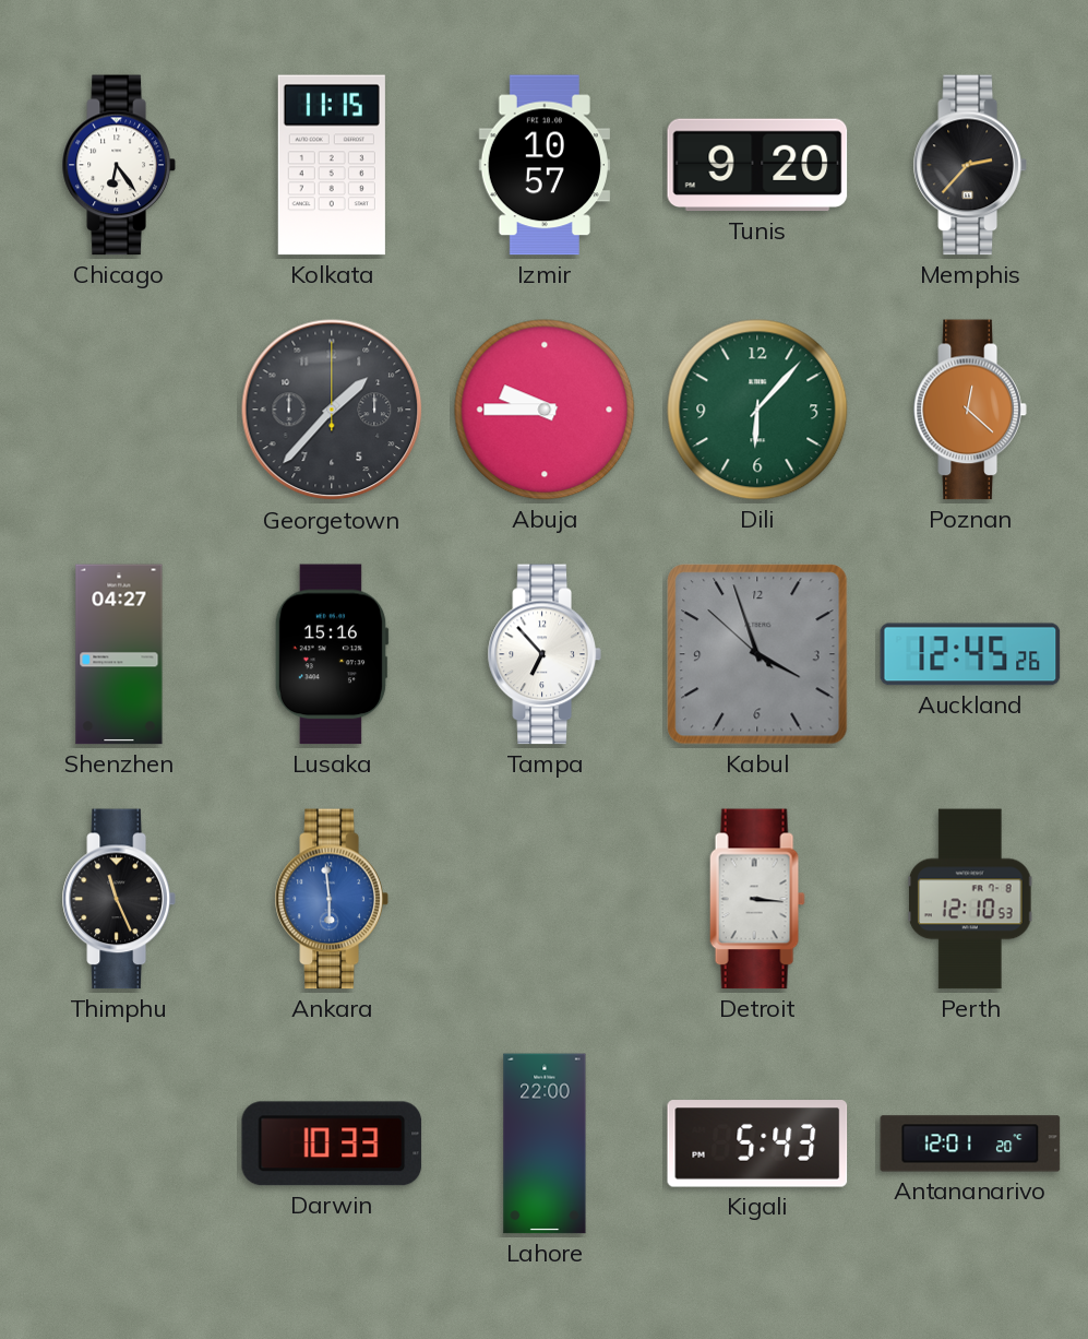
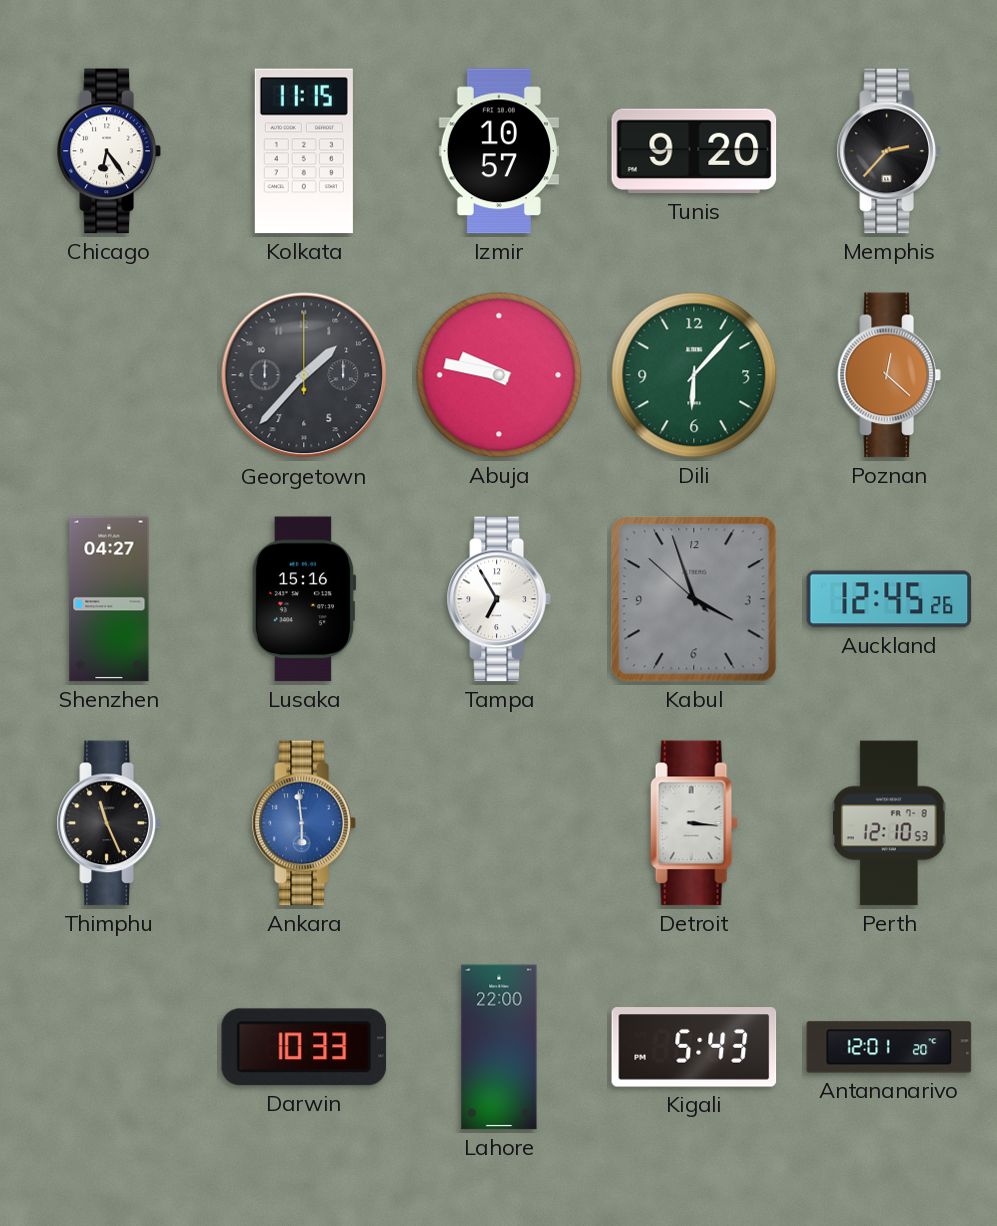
Abuja: 9:45 -> 9:47
Tampa: 6:53 -> 6:55
